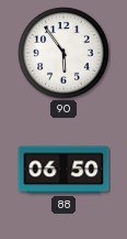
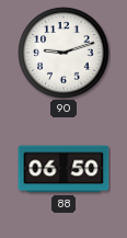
90: 5:54 -> 9:12
